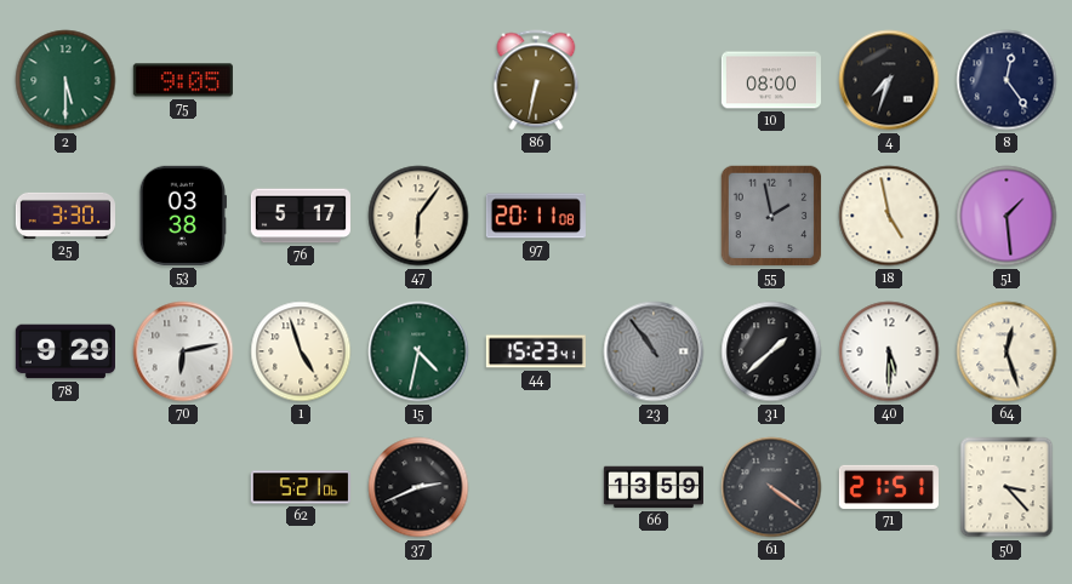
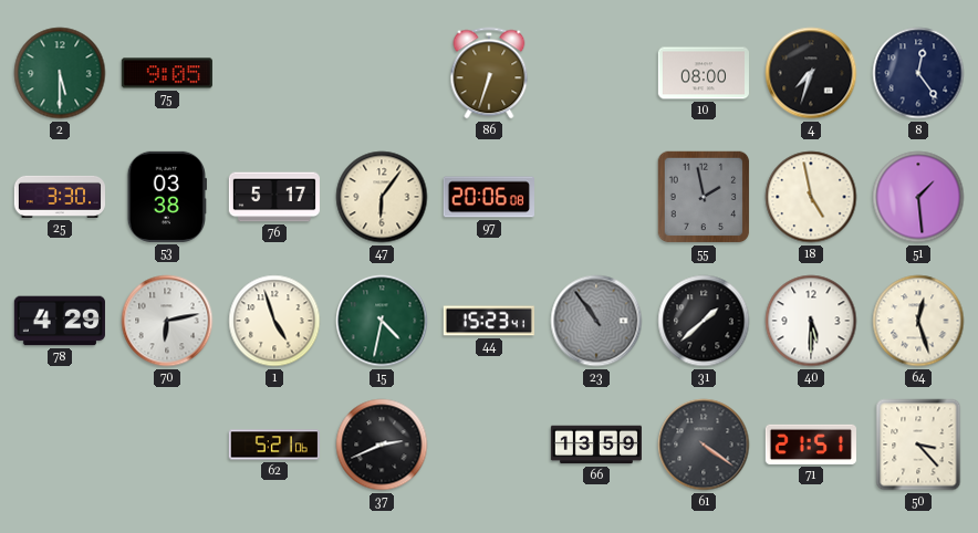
86: 6:32 -> 6:33
97: 20:11 -> 20:06
78: 9:29 -> 4:29
